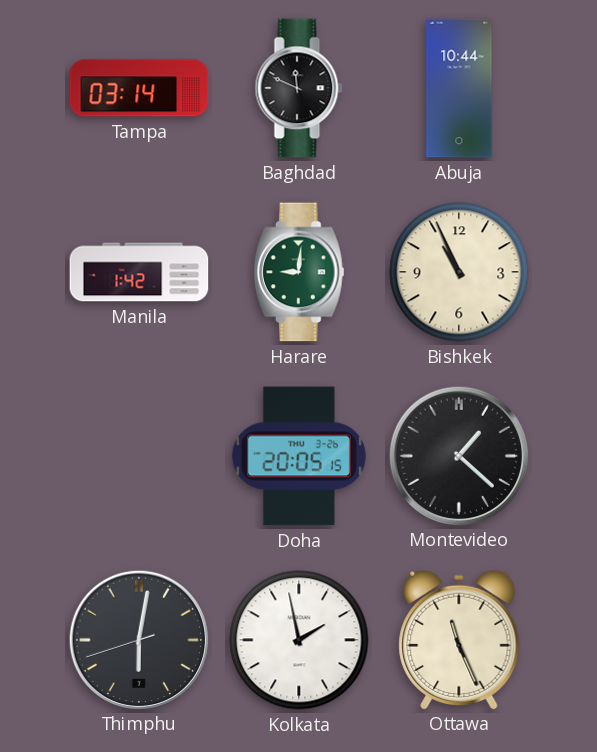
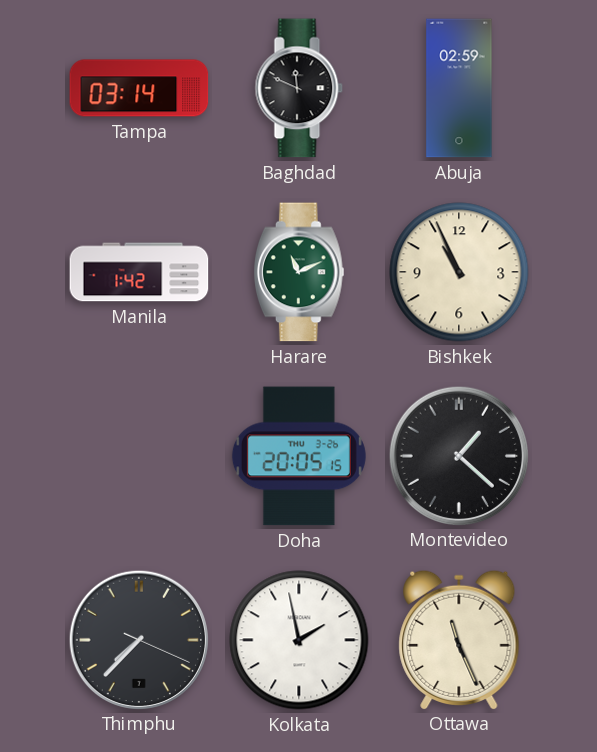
Abuja: 10:44 -> 02:59
Harare: 9:01 -> 11:11
Thimphu: 6:01 -> 7:37
